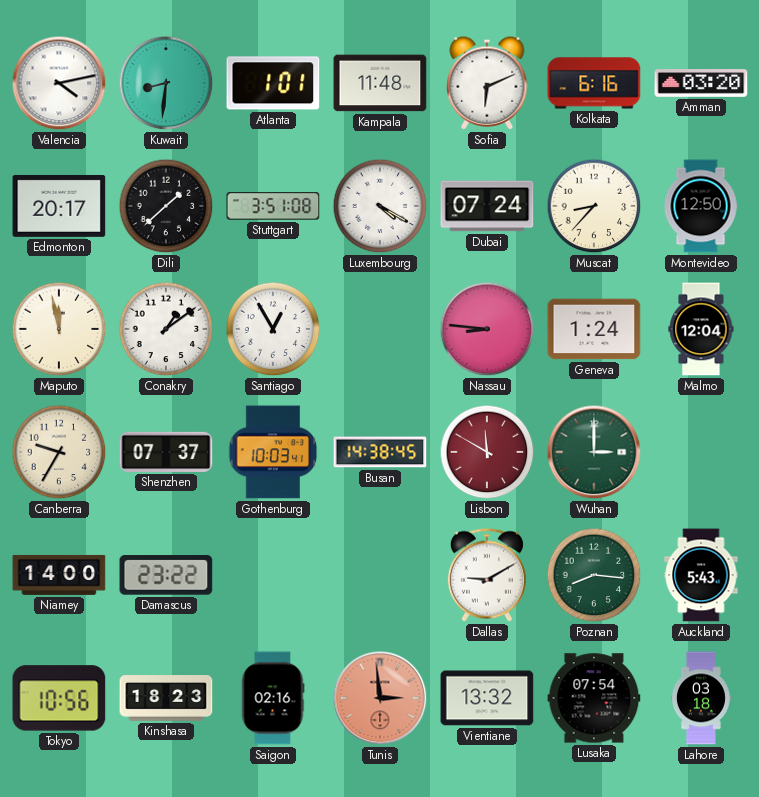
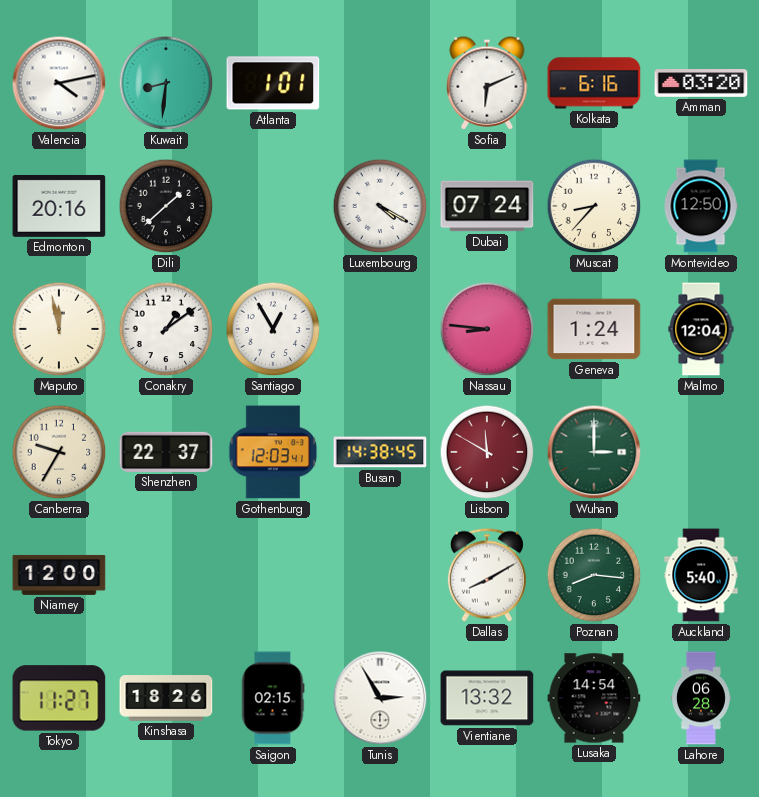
Kampala: 11:48 -> none
Edmonton: 20:17 -> 20:16
Stuttgart: 3:51 -> none
Shenzhen: 07:37 -> 22:37
Gothenburg: 10:03 -> 12:03
Niamey: 14:00 -> 12:00
Damascus: 23:22 -> none
Dallas: 9:10 -> 8:10
Auckland: 5:43 -> 5:40
Tokyo: 10:56 -> 11:27
Kinshasa: 18:23 -> 18:26
Saigon: 02:16 -> 02:15
Tunis: 2:59 -> 2:55
Tunis dial: salmon -> white
Lusaka: 07:54 -> 14:54
Lahore: 03:18 -> 06:28
